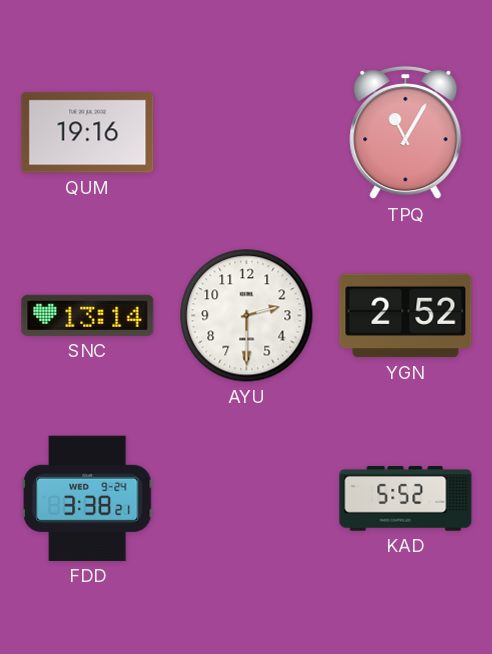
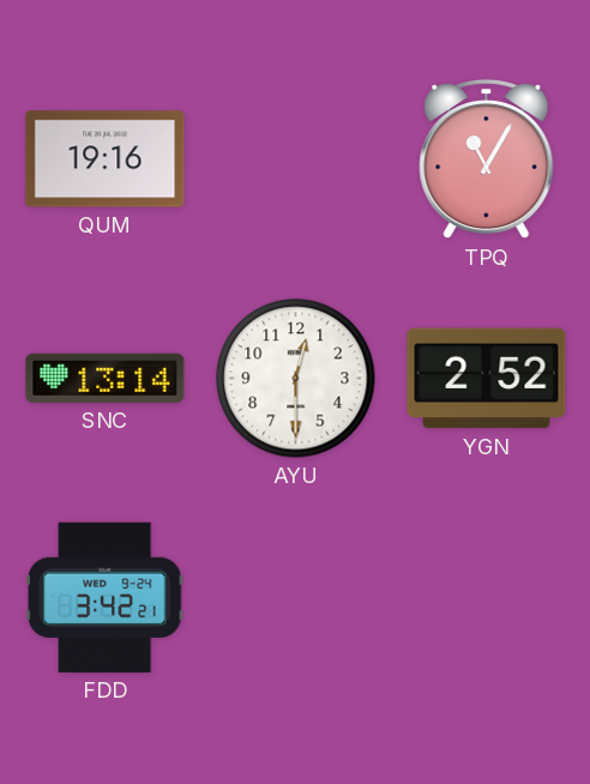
AYU: 2:30 -> 12:30
FDD: 3:38 -> 3:42
KAD: 5:52 -> none
